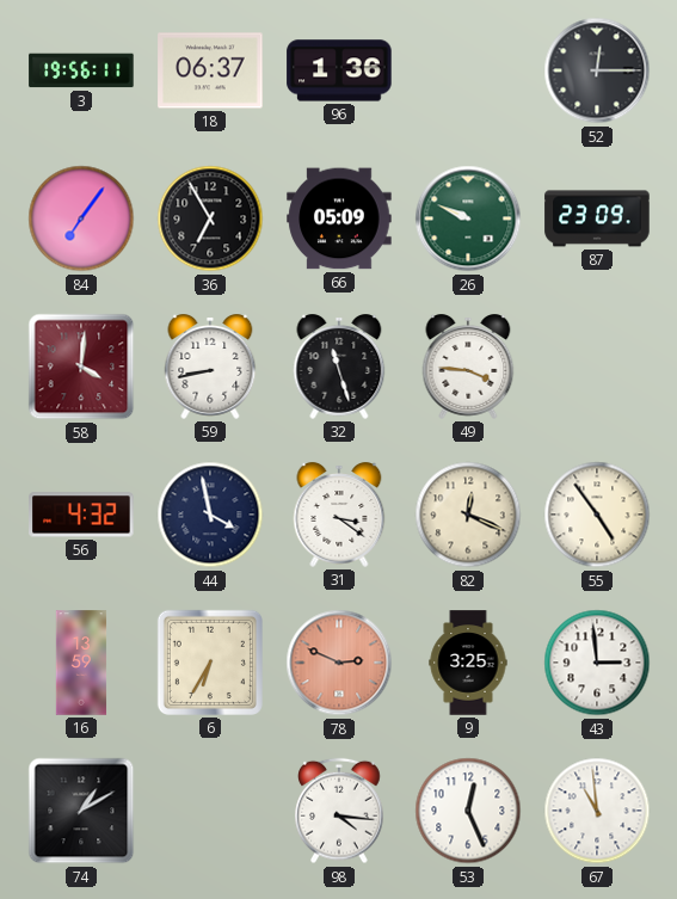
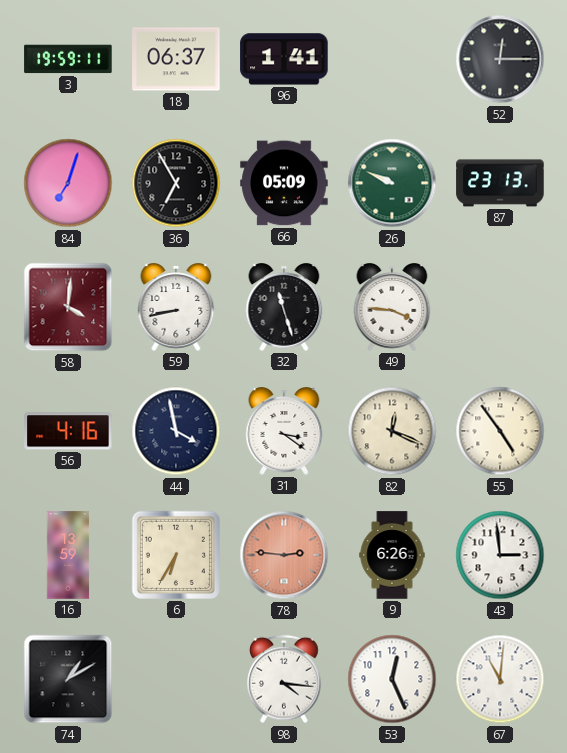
3: 19:56 -> 19:59
96: 1:36 -> 1:41
84: 7:06 -> 7:03
87: 23:09 -> 23:13
56: 4:32 -> 4:16
78: 2:49 -> 2:46
9: 3:25 -> 6:26
67: 10:59 -> 11:01
